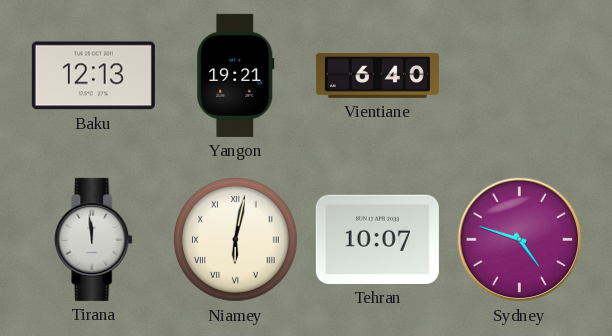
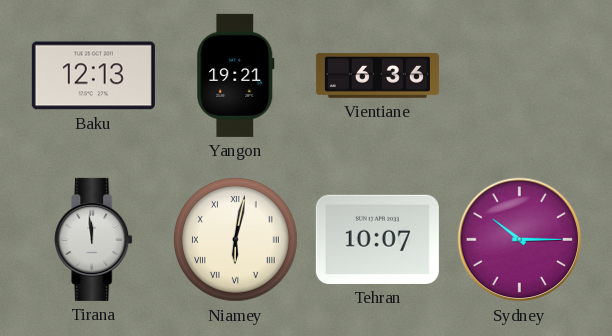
Vientiane: 6:40 -> 6:36
Sydney: 4:48 -> 10:15
